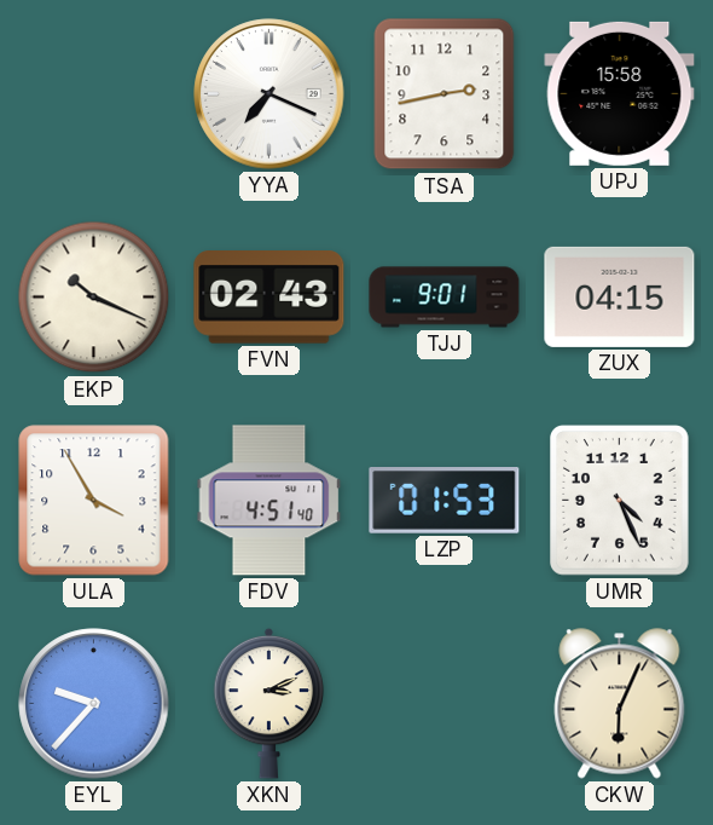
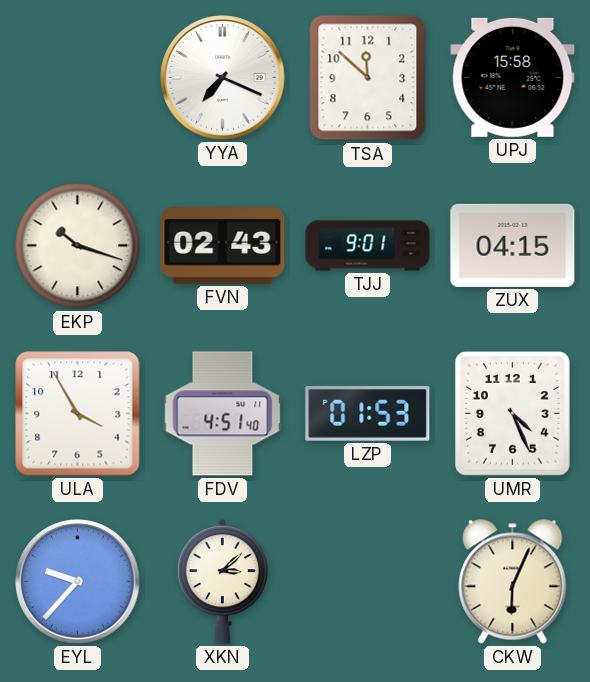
TSA: 2:43 -> 11:52
EKP: 10:19 -> 10:18
XKN: 3:11 -> 3:08
